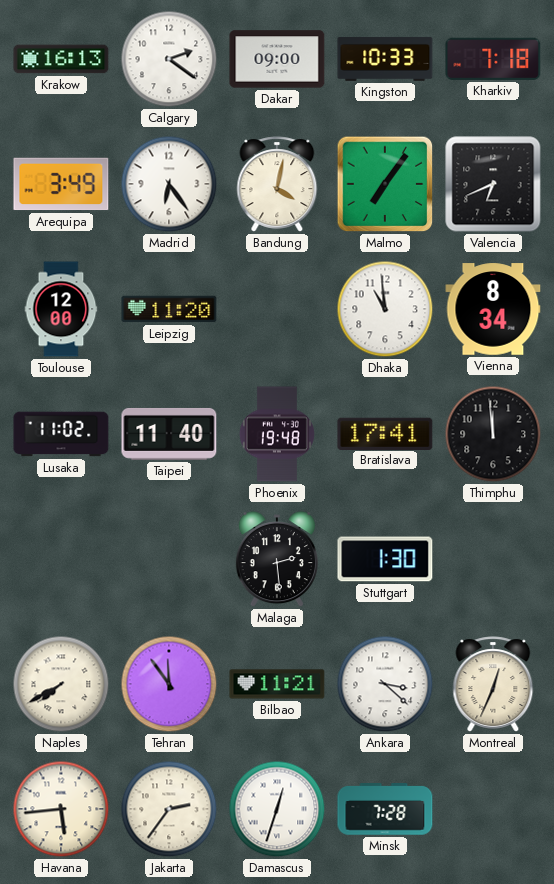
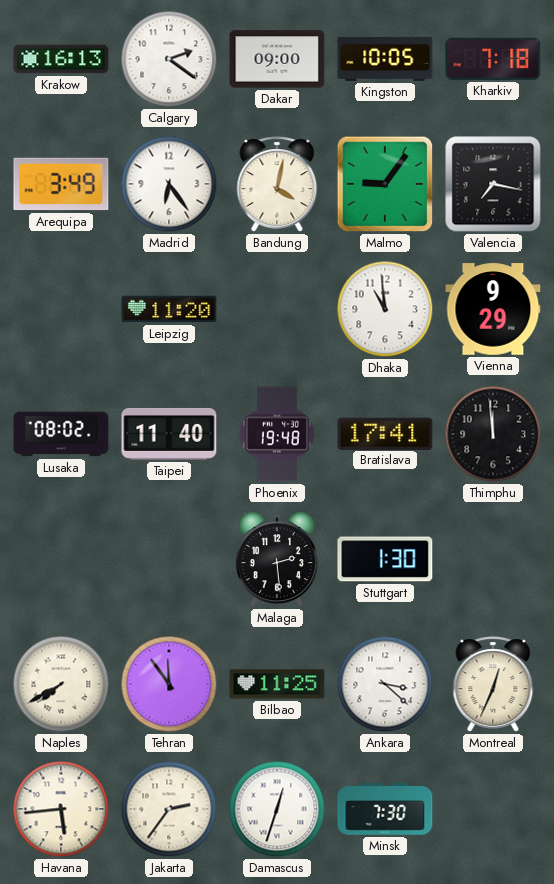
Kingston: 10:33 -> 10:05
Malmo: 7:06 -> 9:06
Valencia: 6:41 -> 7:17
Toulouse: 12:00 -> none
Vienna: 8:34 -> 9:29
Lusaka: 11:02 -> 08:02
Bilbao: 11:21 -> 11:25
Minsk: 7:28 -> 7:30
